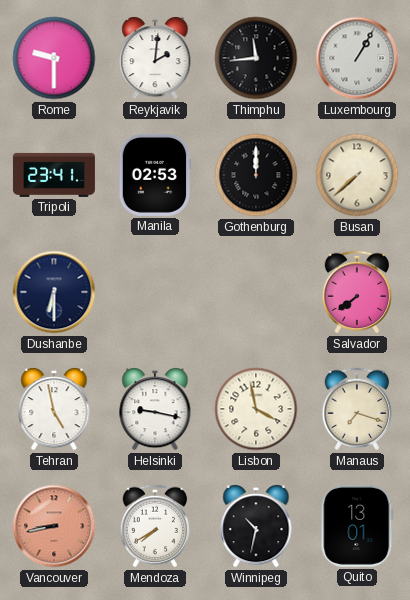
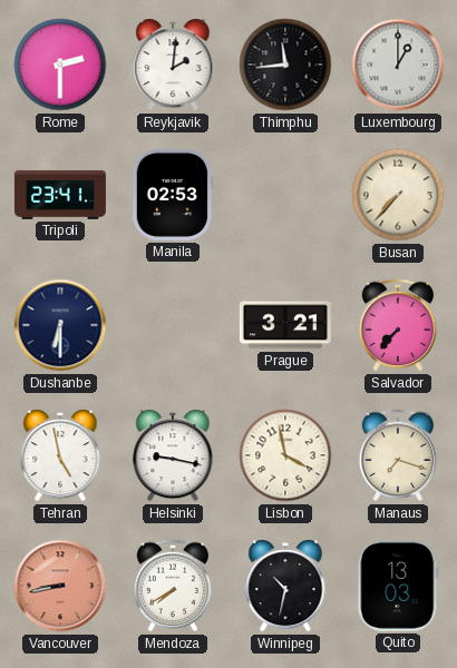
Rome: 9:30 -> 2:30
Luxembourg: 1:05 -> 1:00
Gothenburg: 12:00 -> none
Busan: 7:38 -> 7:37
Prague: none -> 3:21
Salvador: 7:39 -> 7:37
Quito: 13:01 -> 13:03
